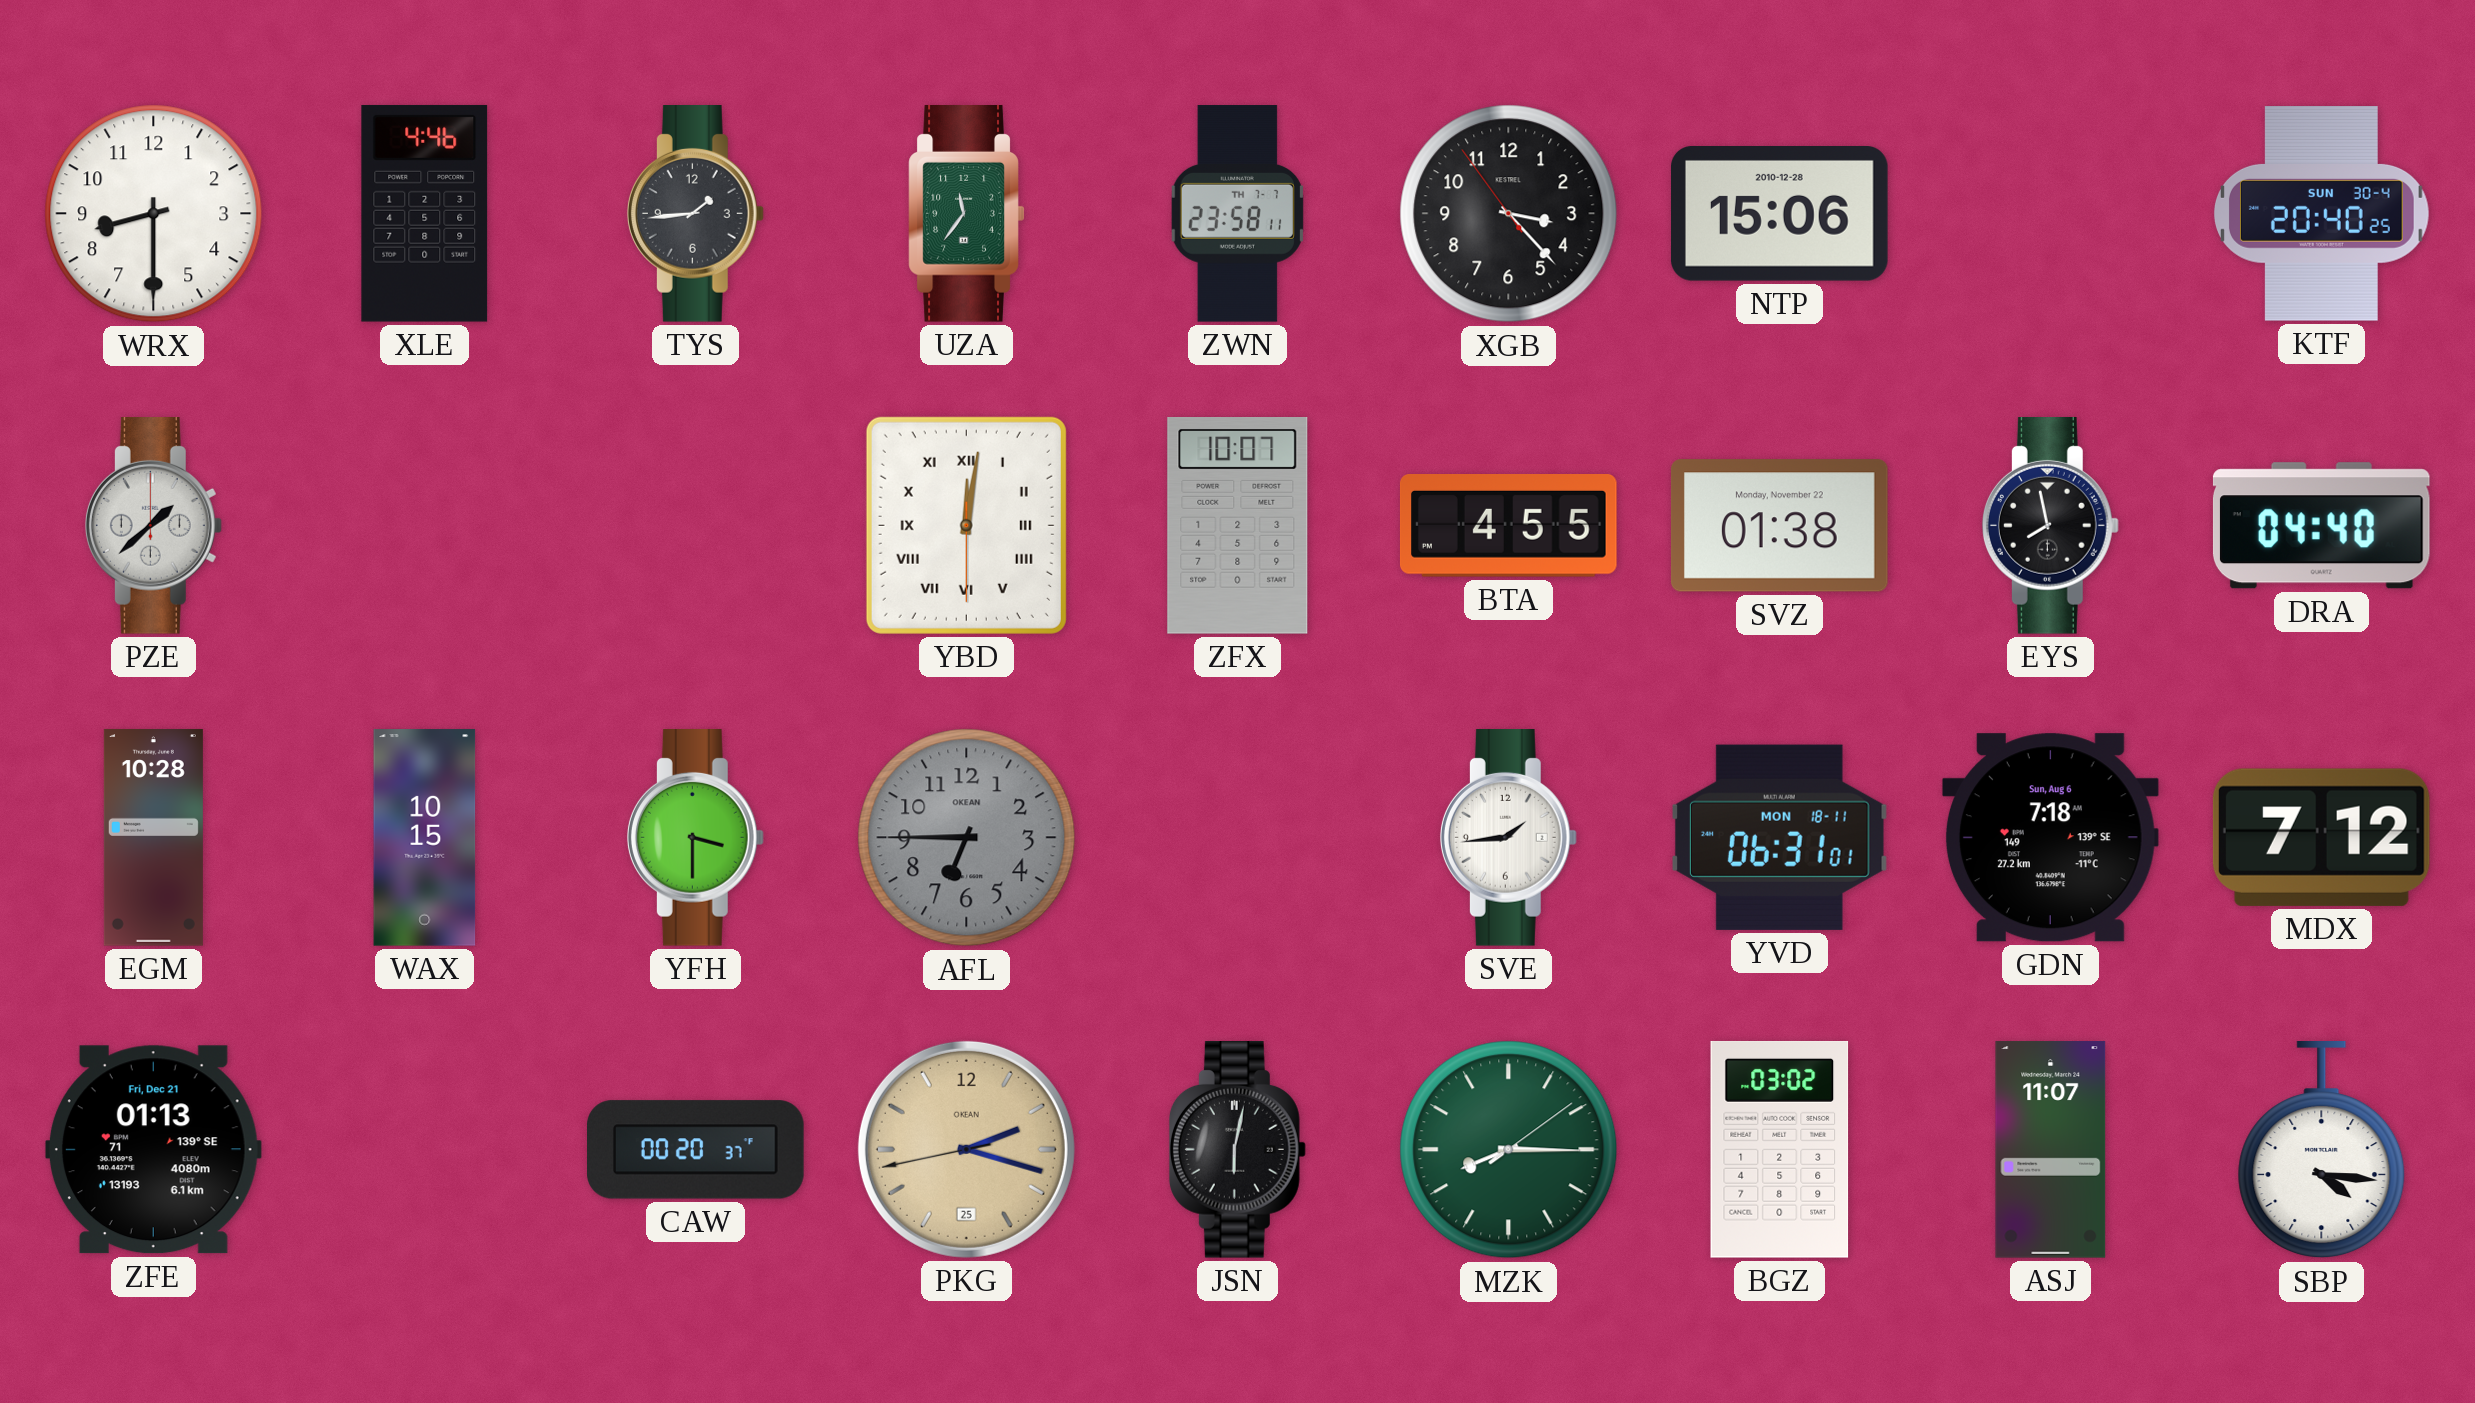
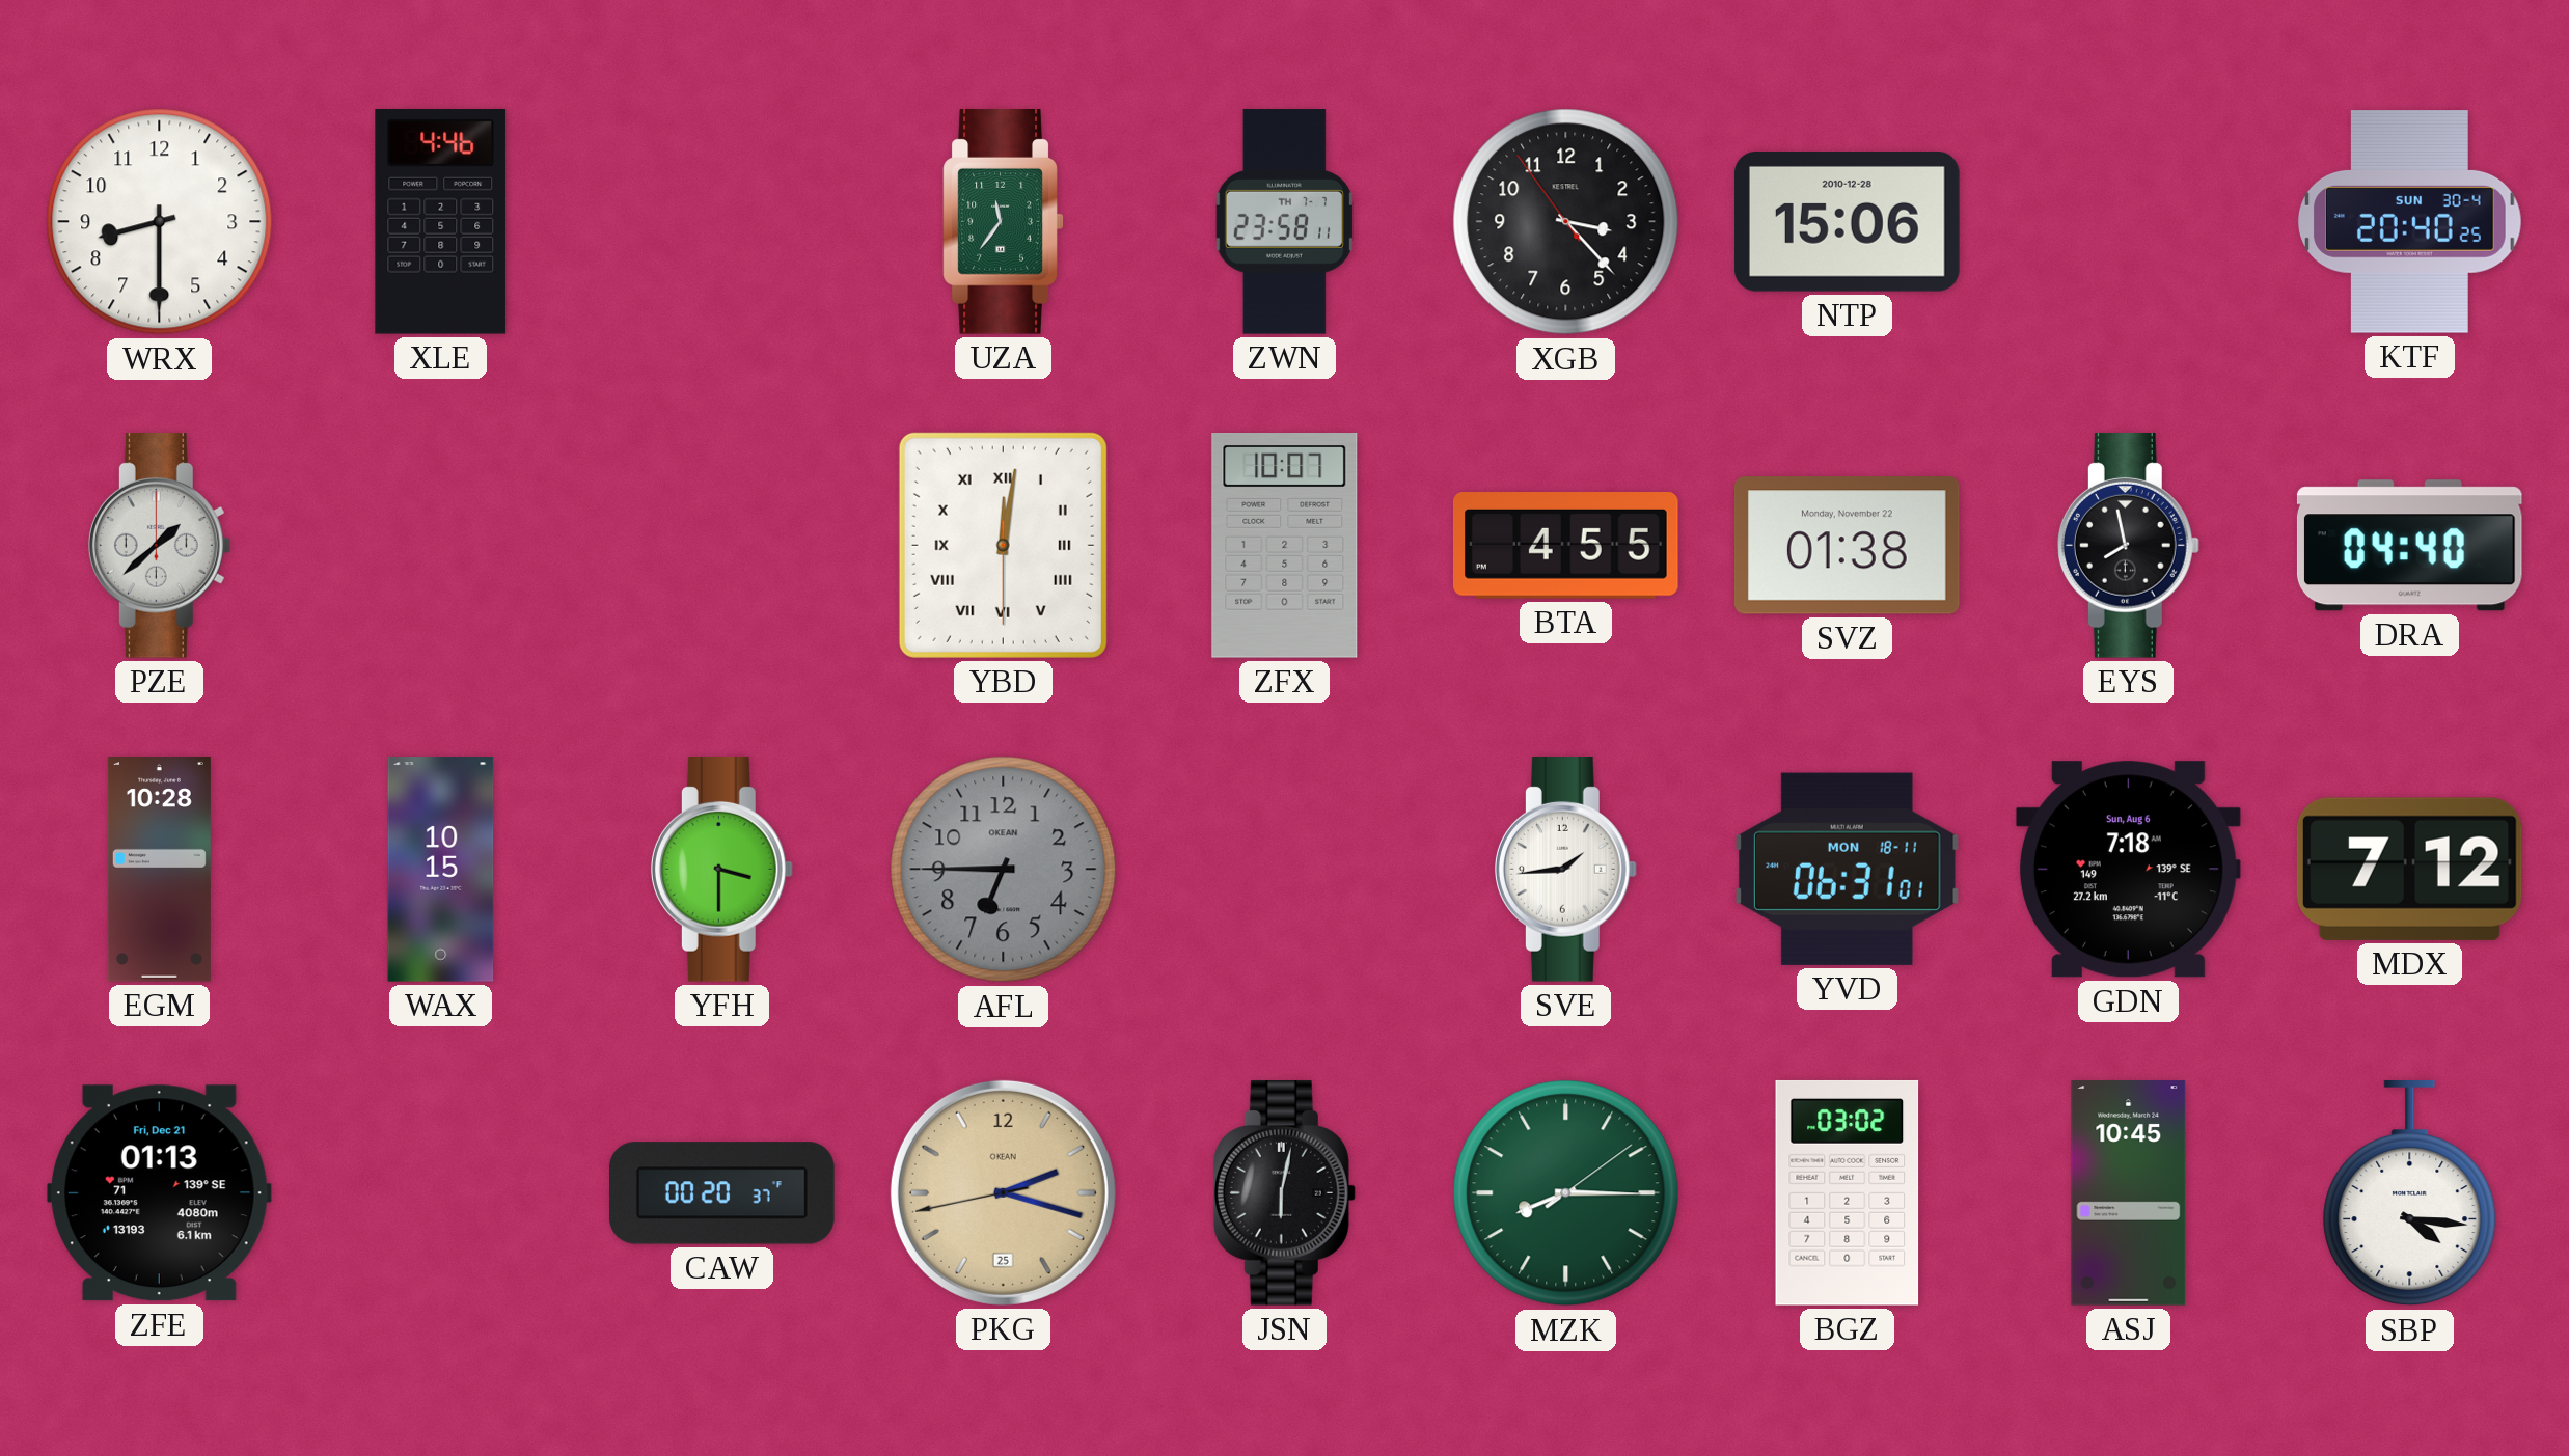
TYS: 1:44 -> none
ASJ: 11:07 -> 10:45
